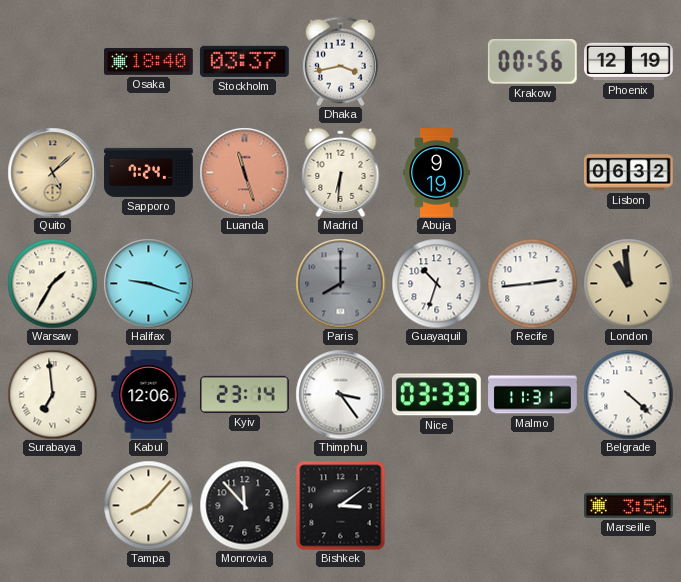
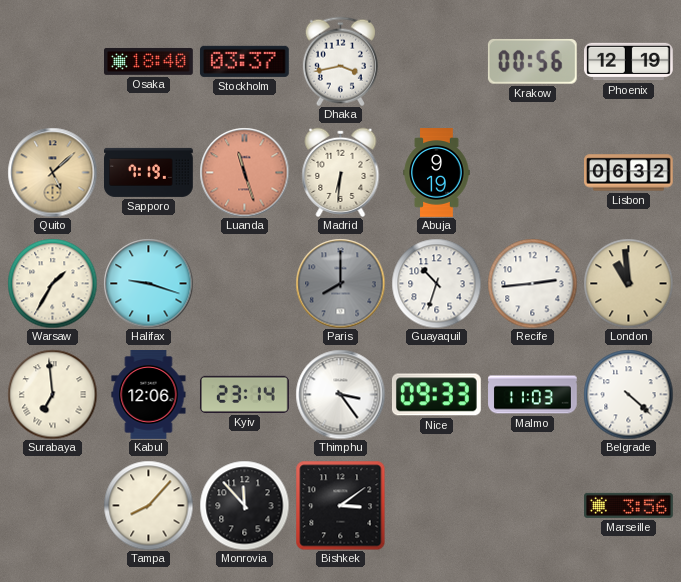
Sapporo: 7:24 -> 7:19
Nice: 03:33 -> 09:33
Malmo: 11:31 -> 11:03
